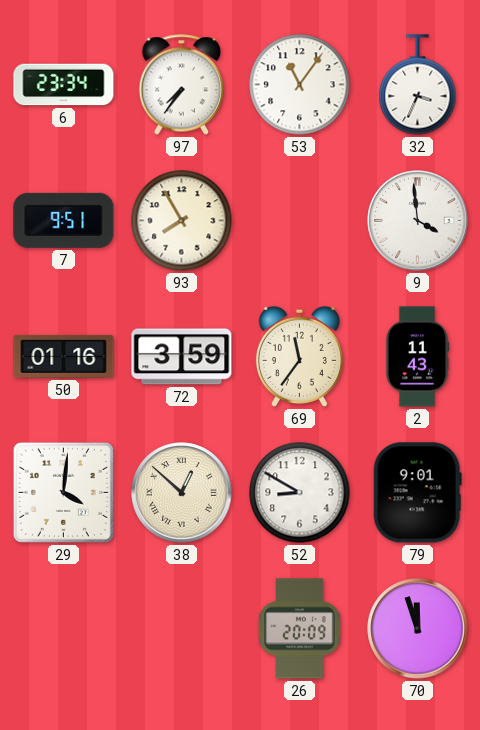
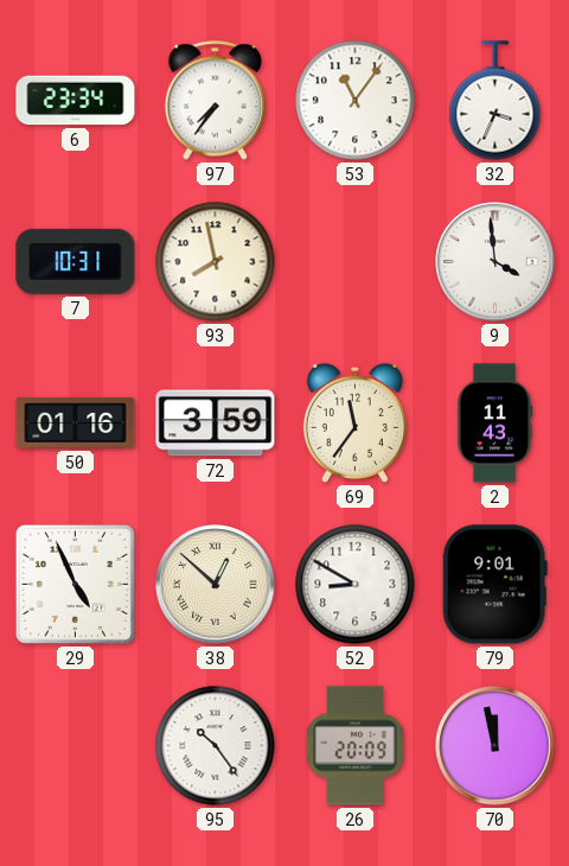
7: 9:51 -> 10:31
93: 7:55 -> 7:58
29: 4:01 -> 4:56
95: none -> 10:24
70: 11:57 -> 11:58
